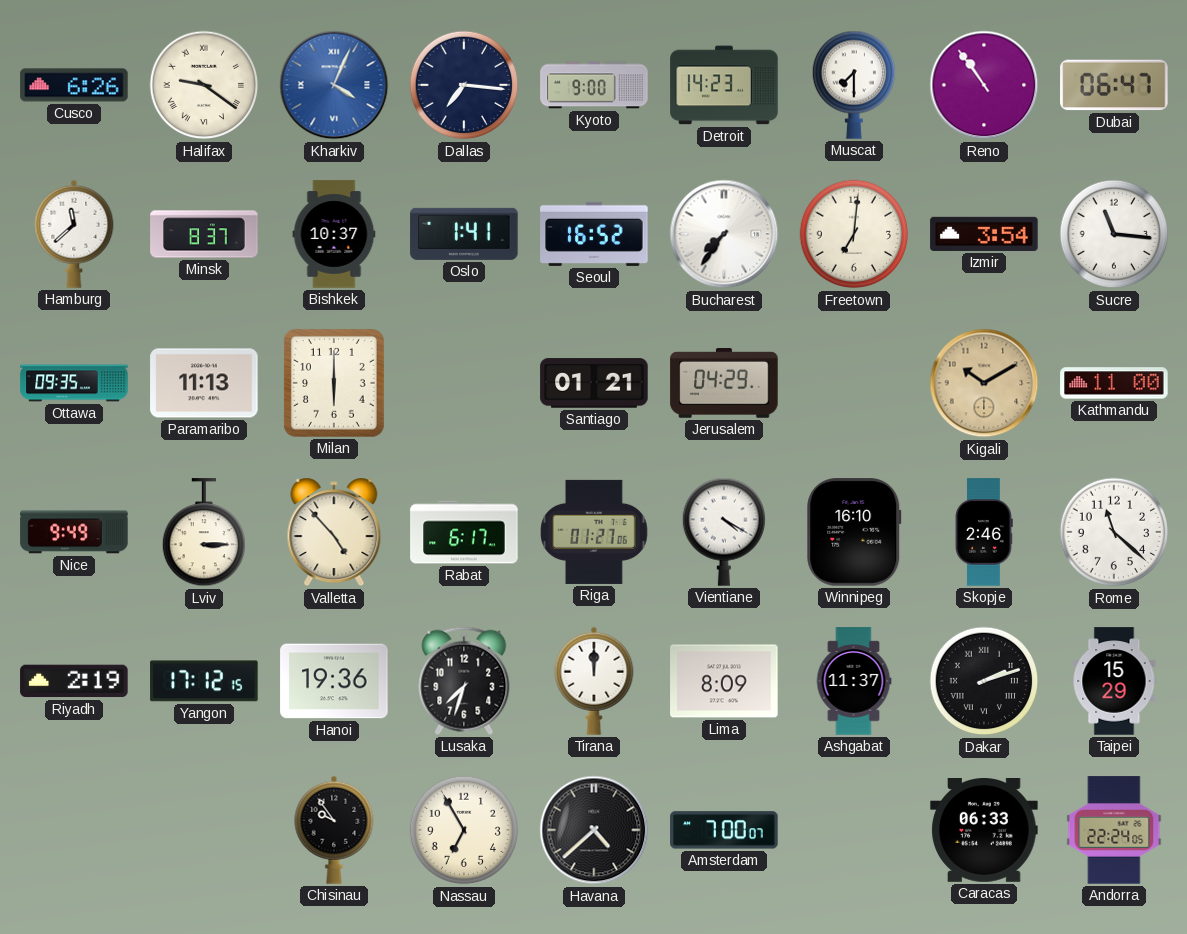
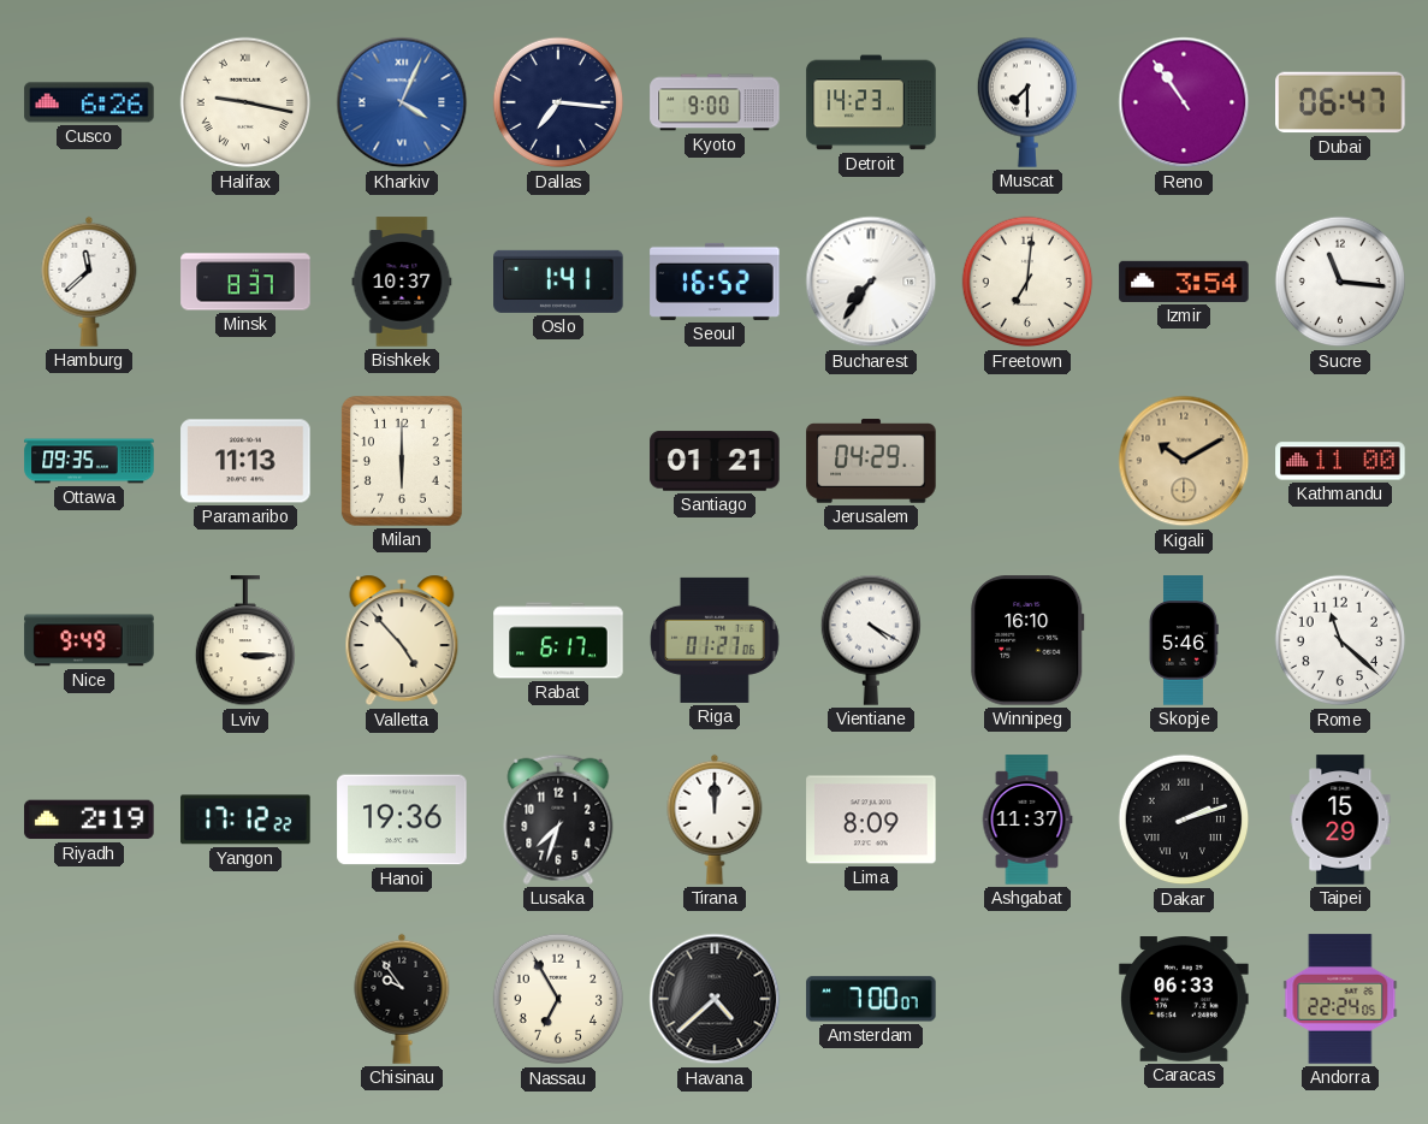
Halifax: 9:21 -> 9:17
Skopje: 2:46 -> 5:46
Yangon: 17:12:15 -> 17:12:22
